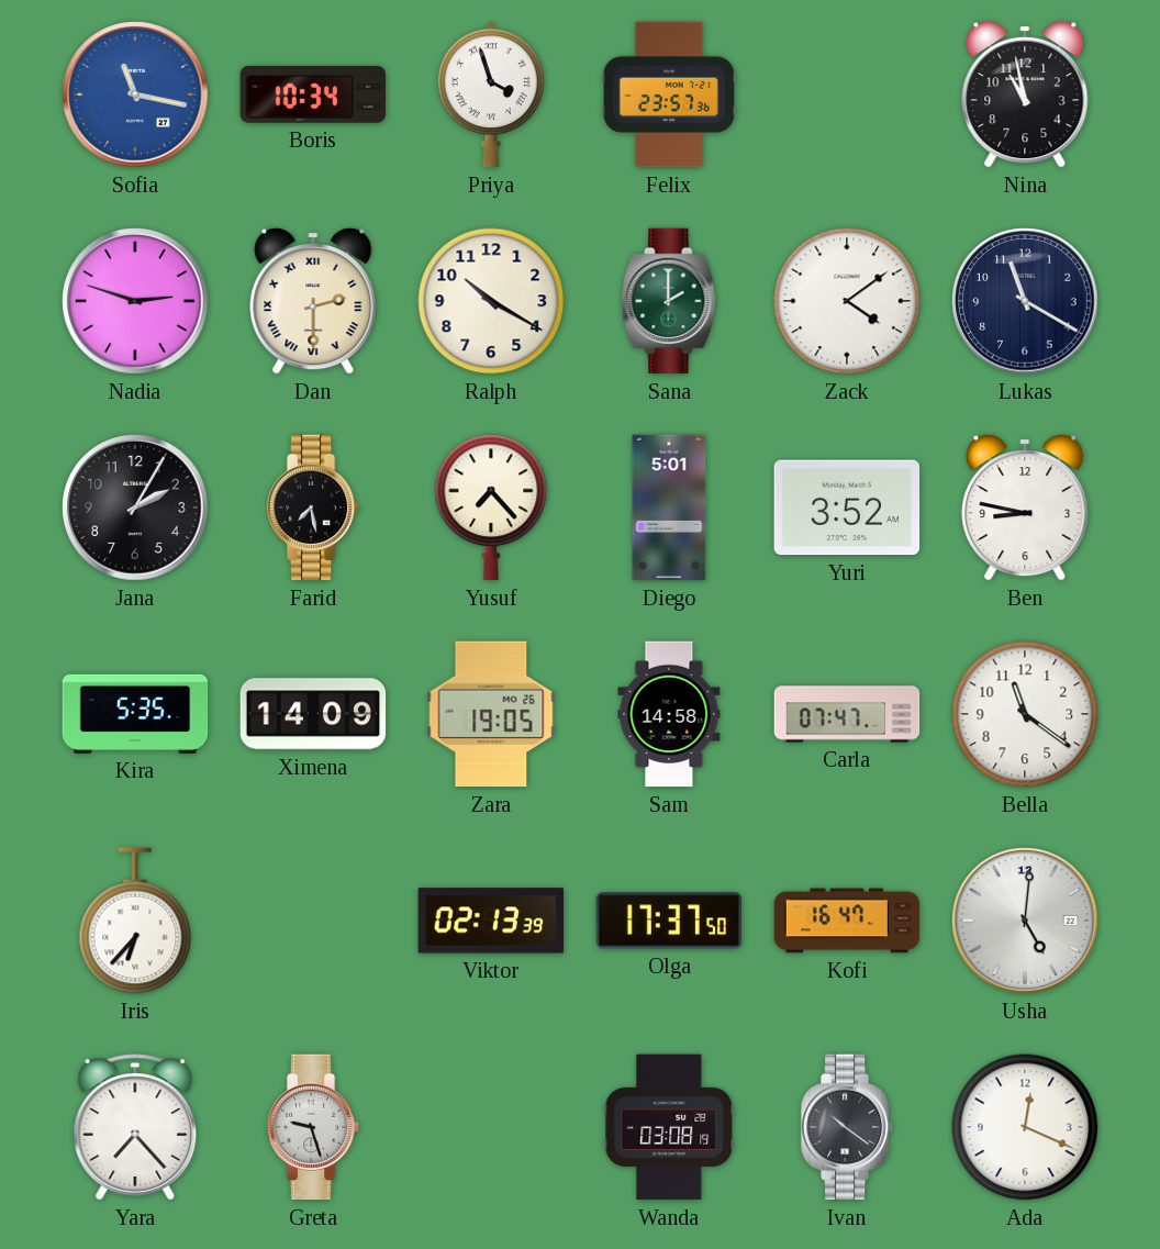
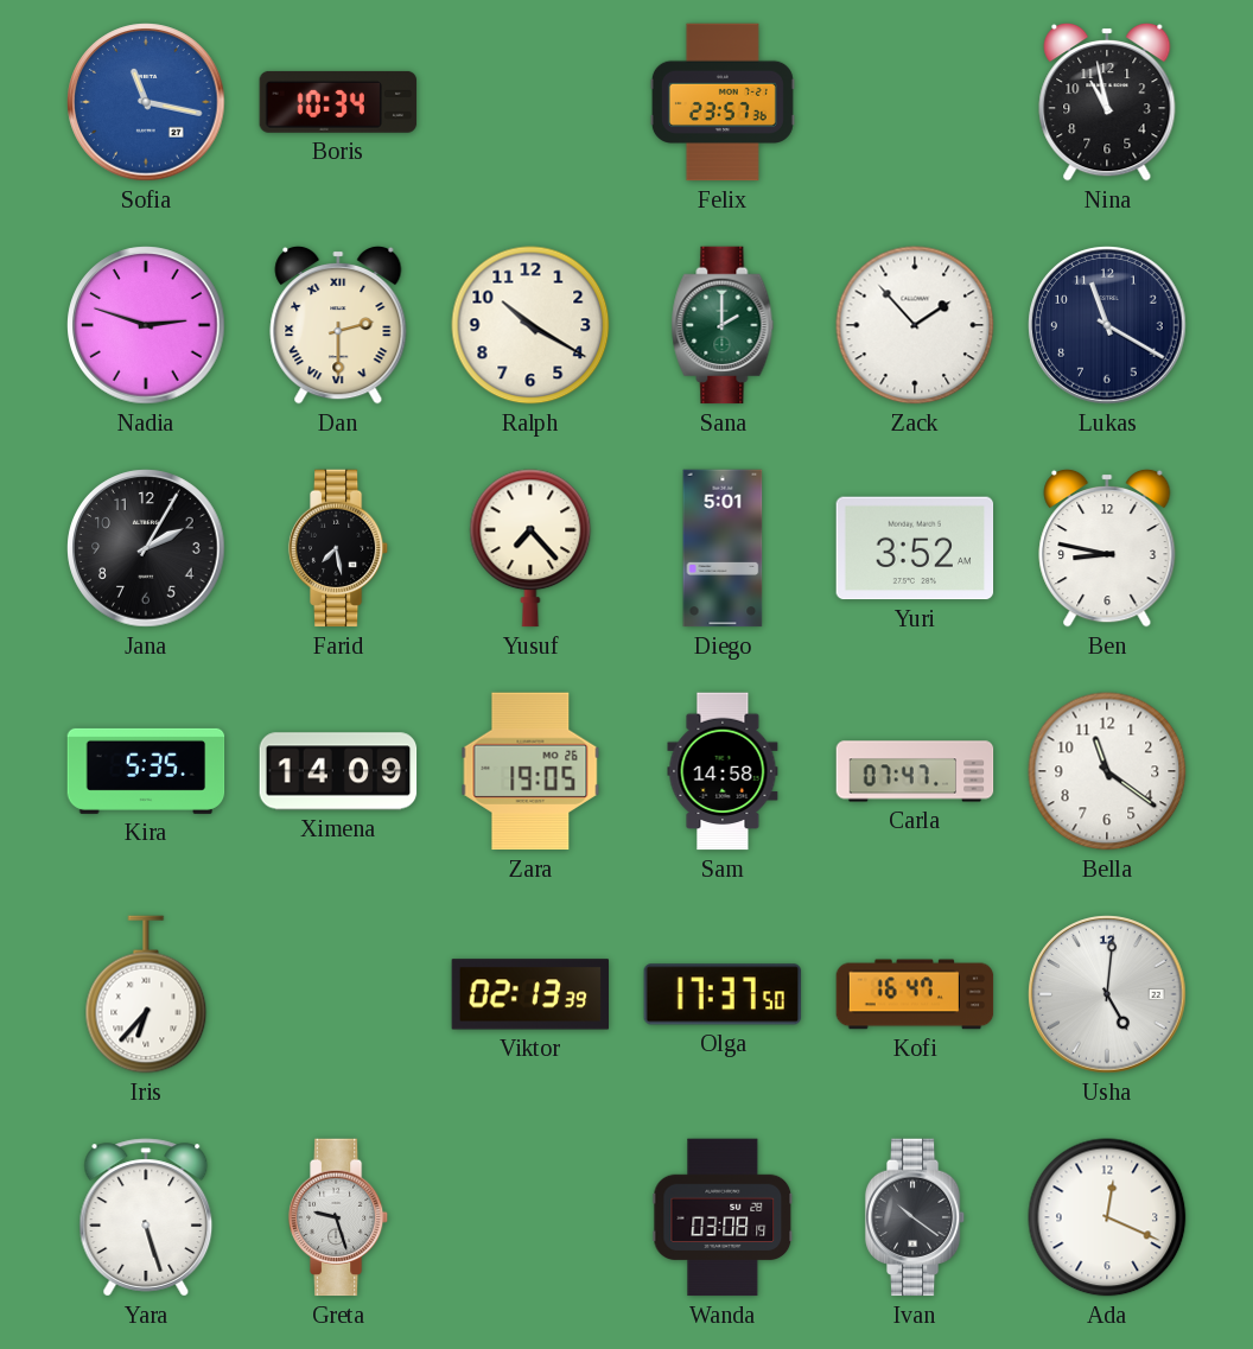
Priya: 3:57 -> none
Zack: 4:09 -> 1:53
Yara: 7:23 -> 5:27
